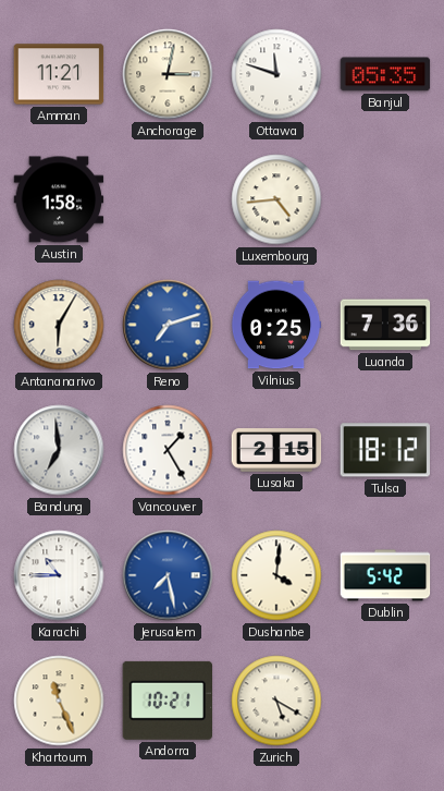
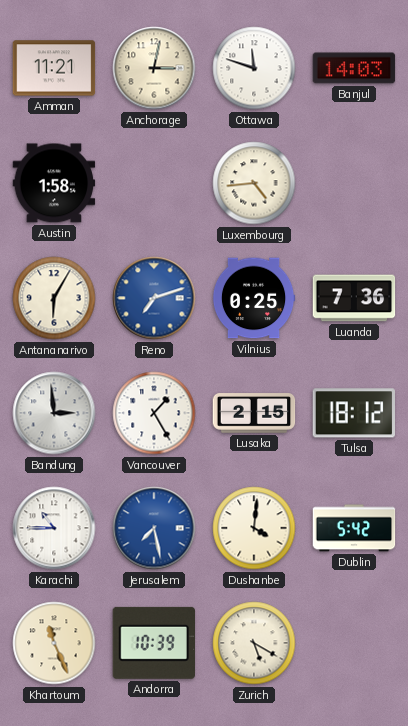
Banjul: 05:35 -> 14:03
Bandung: 6:59 -> 2:59
Andorra: 10:21 -> 10:39
